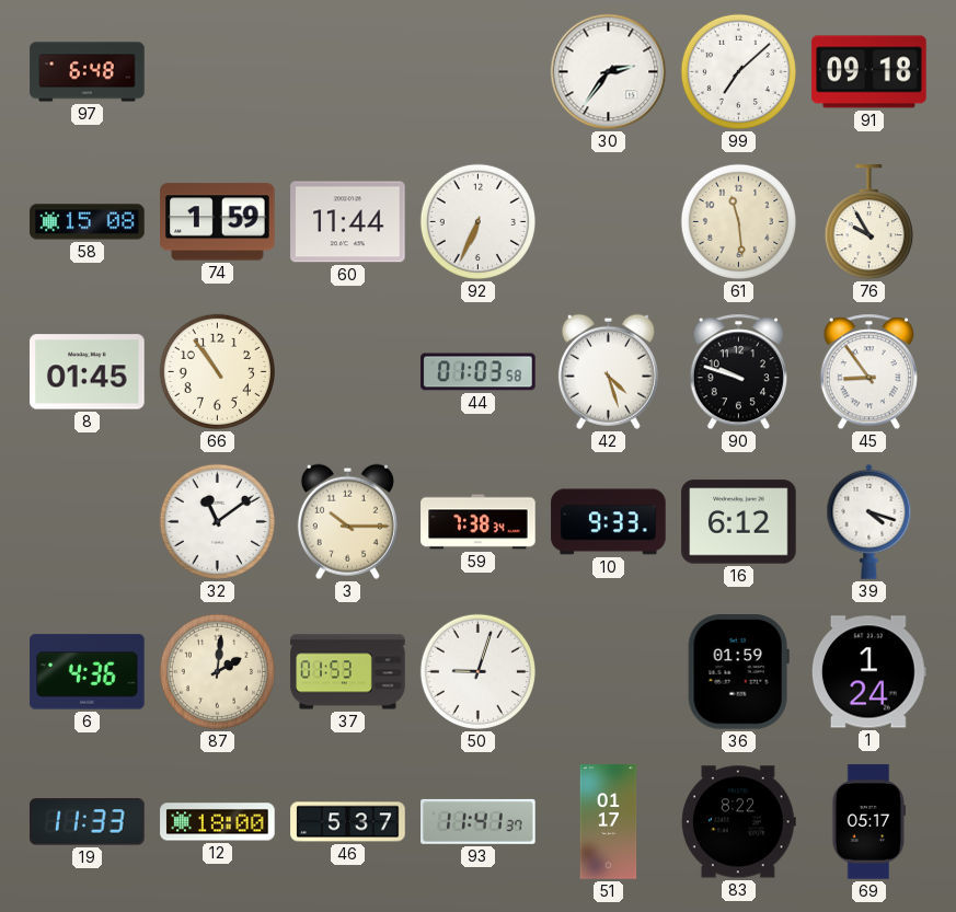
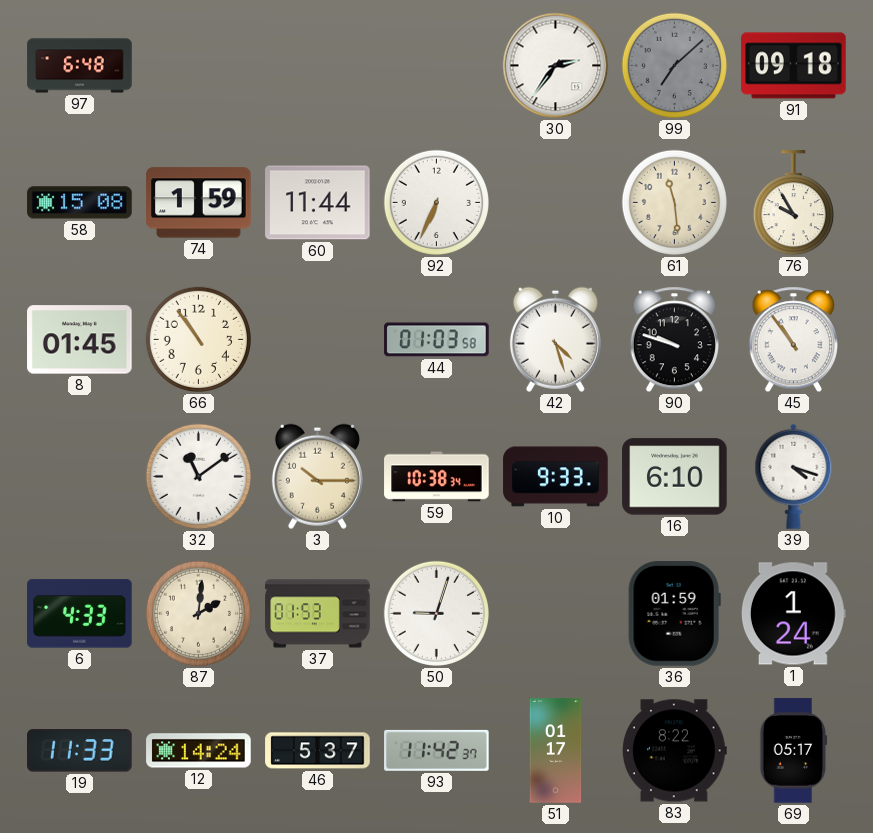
99 dial: white -> grey
45: 8:54 -> 10:54
59: 7:38 -> 10:38
16: 6:12 -> 6:10
6: 4:36 -> 4:33
12: 18:00 -> 14:24
93: 11:41 -> 11:42
